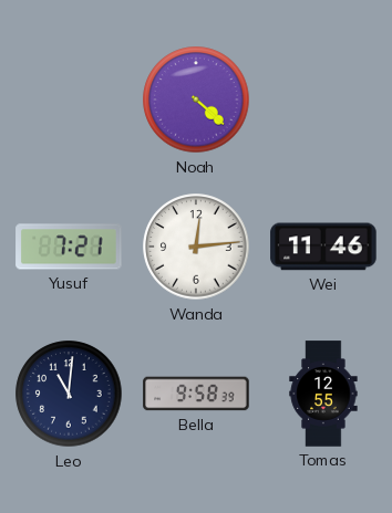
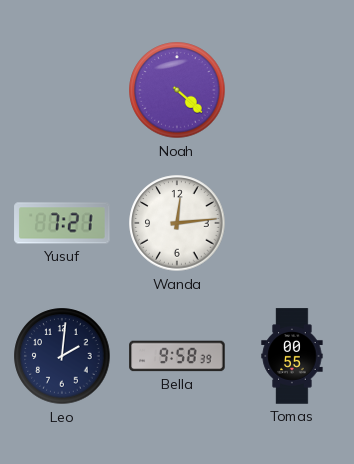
Wei: 11:46 -> none
Leo: 11:01 -> 2:01
Tomas: 12:55 -> 00:55
